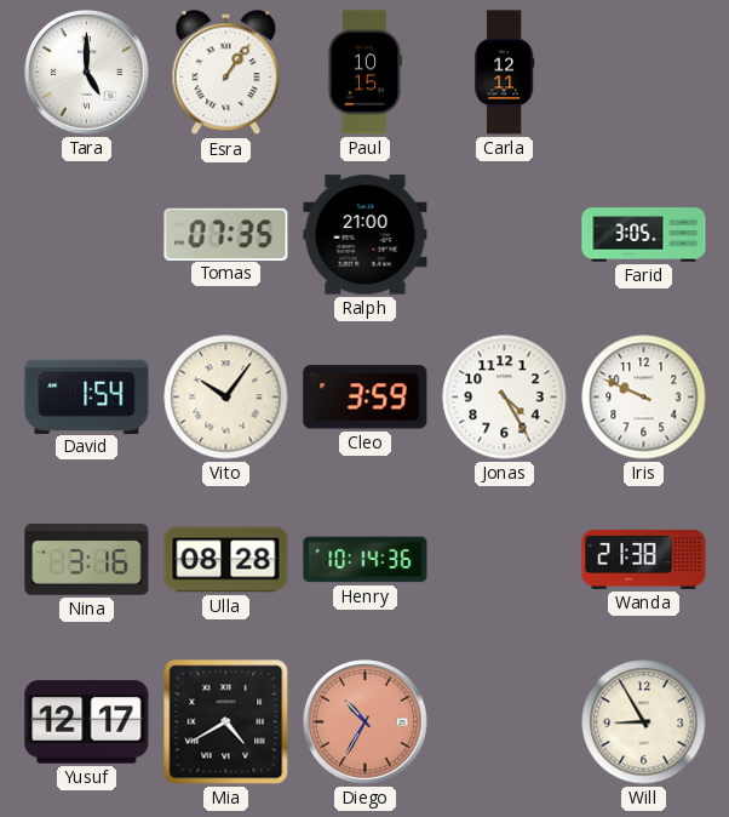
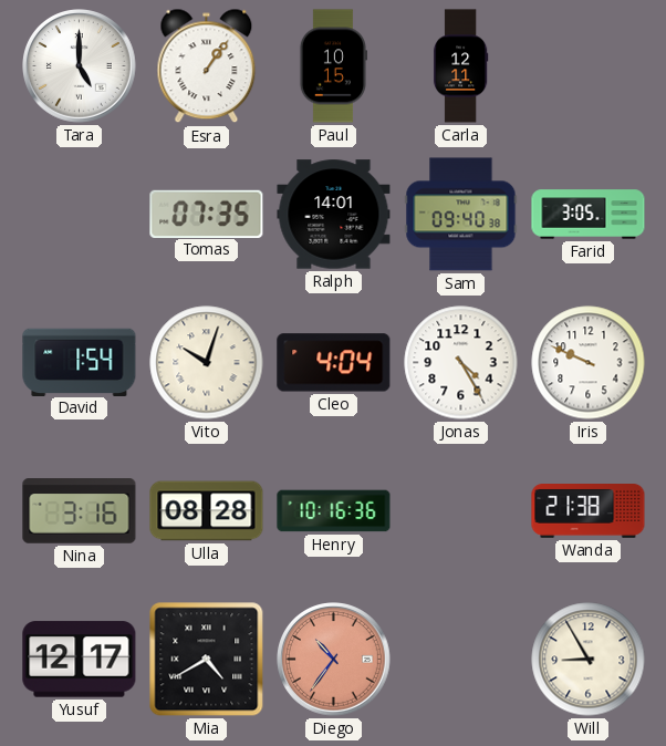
Ralph: 21:00 -> 14:01
Sam: none -> 09:40
Vito: 10:06 -> 10:03
Cleo: 3:59 -> 4:04
Henry: 10:14 -> 10:16
Diego: 10:35 -> 10:36
